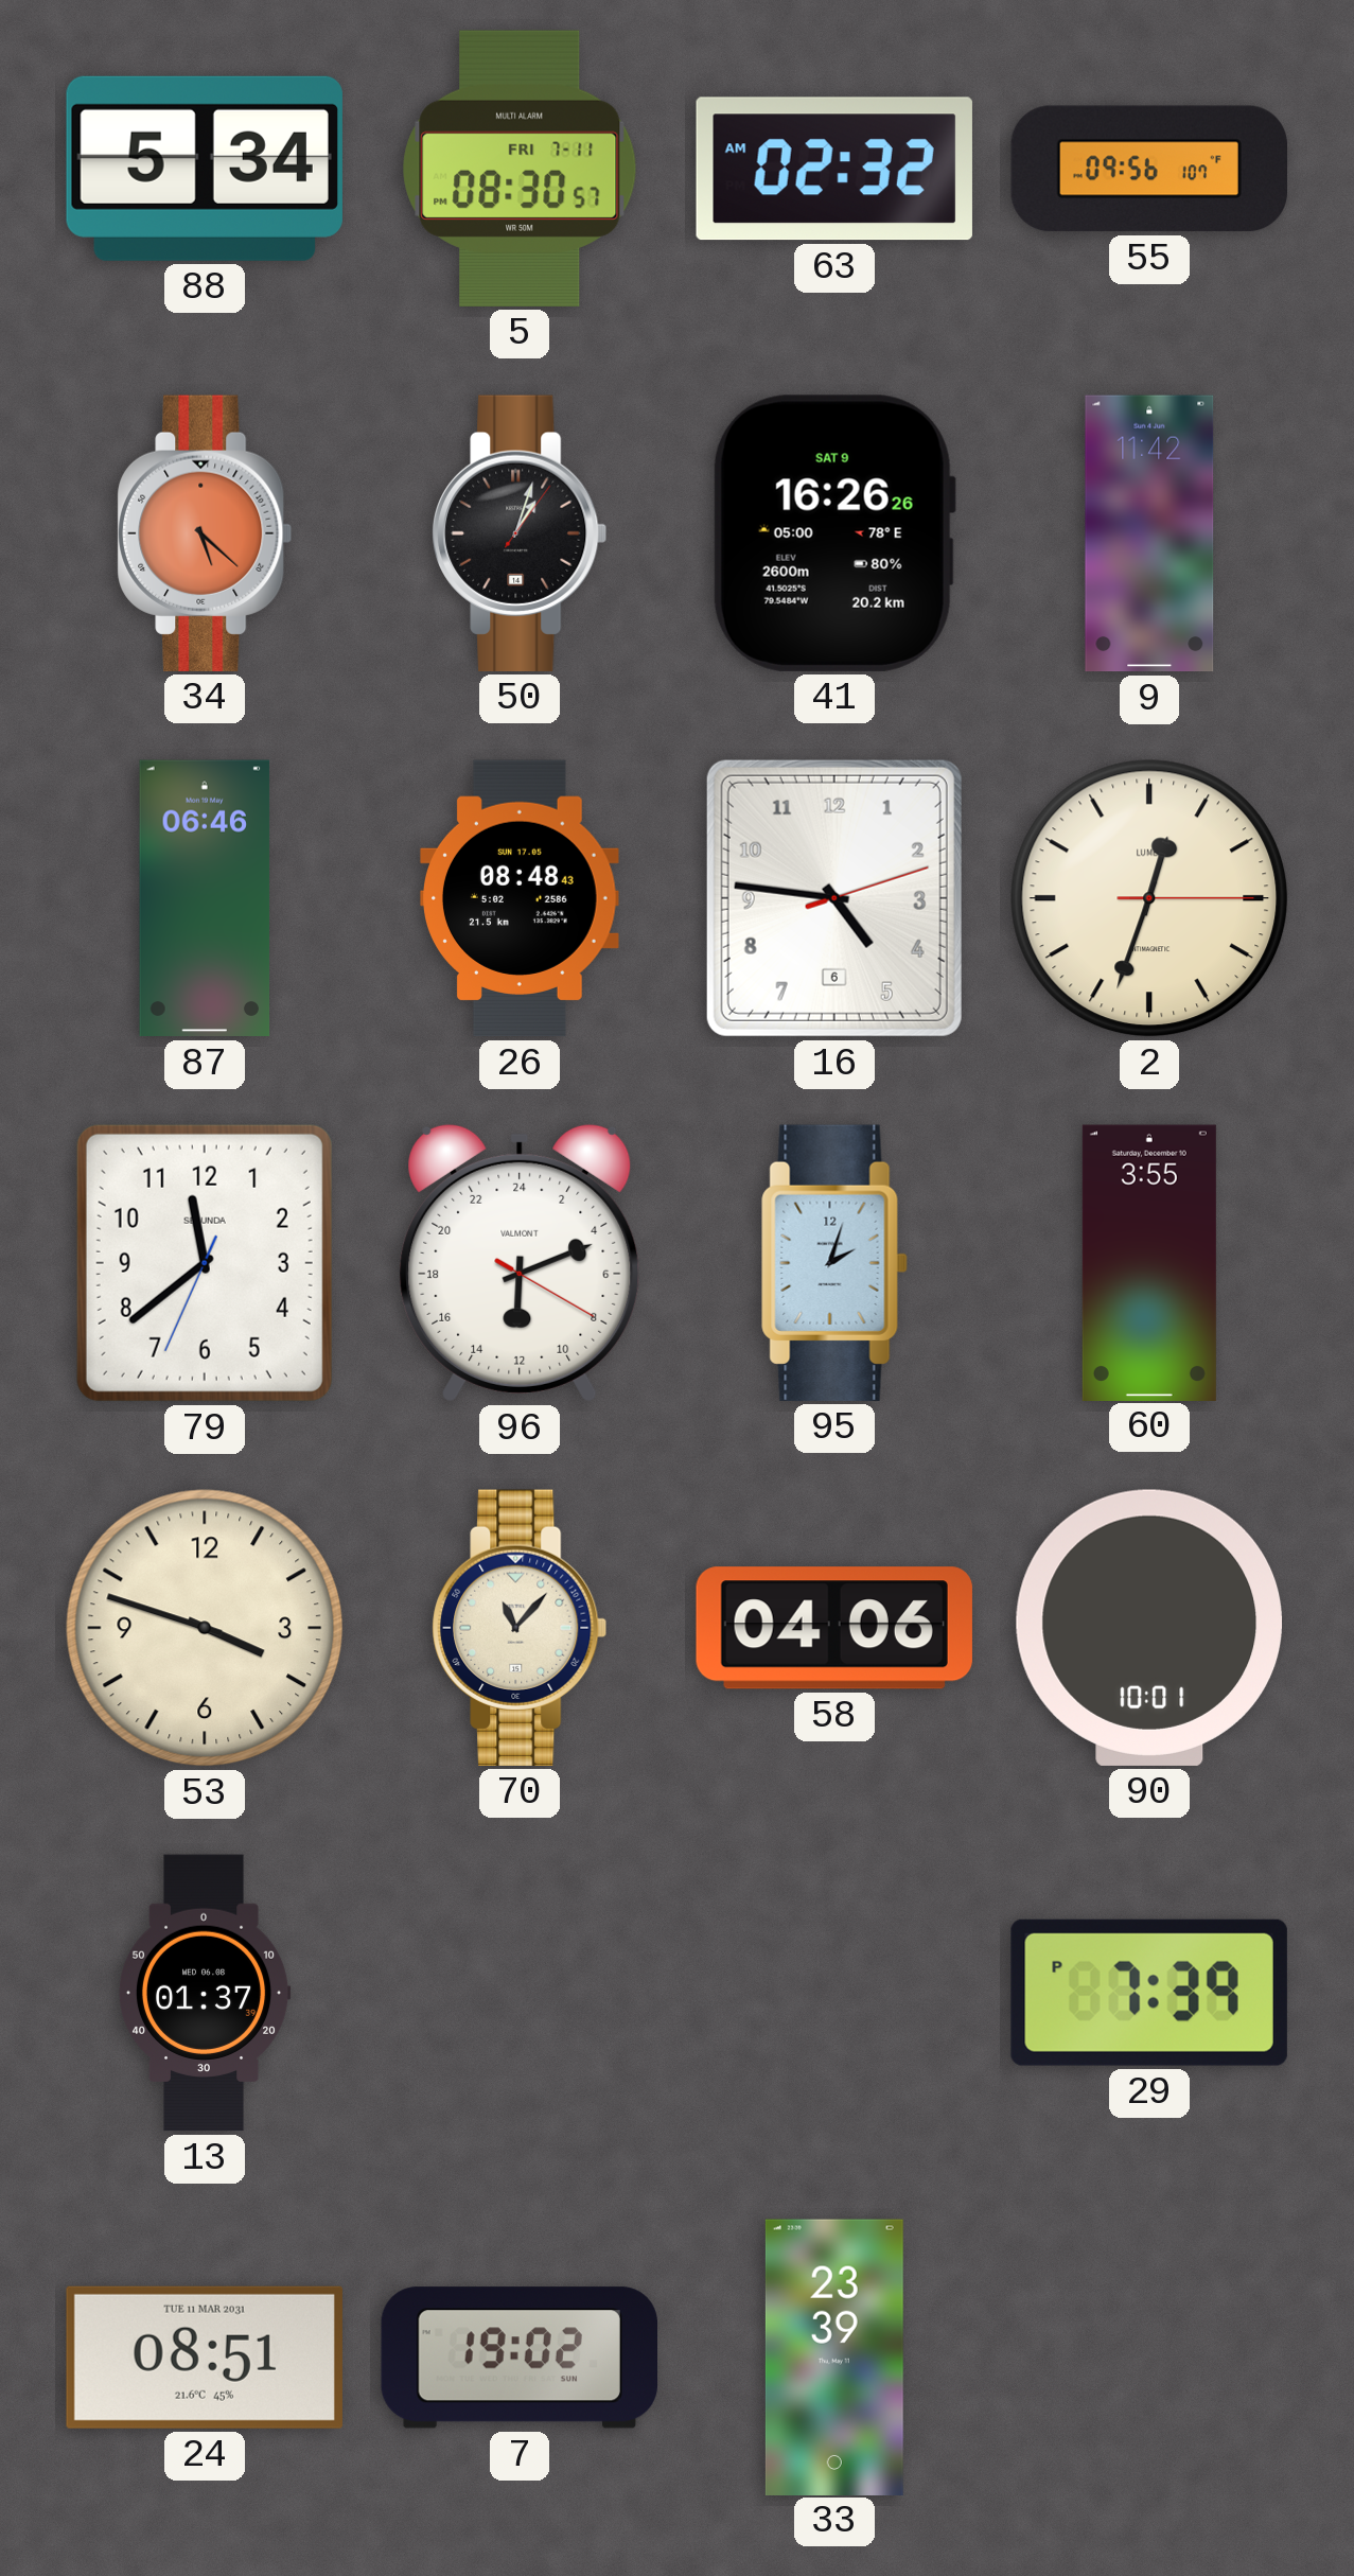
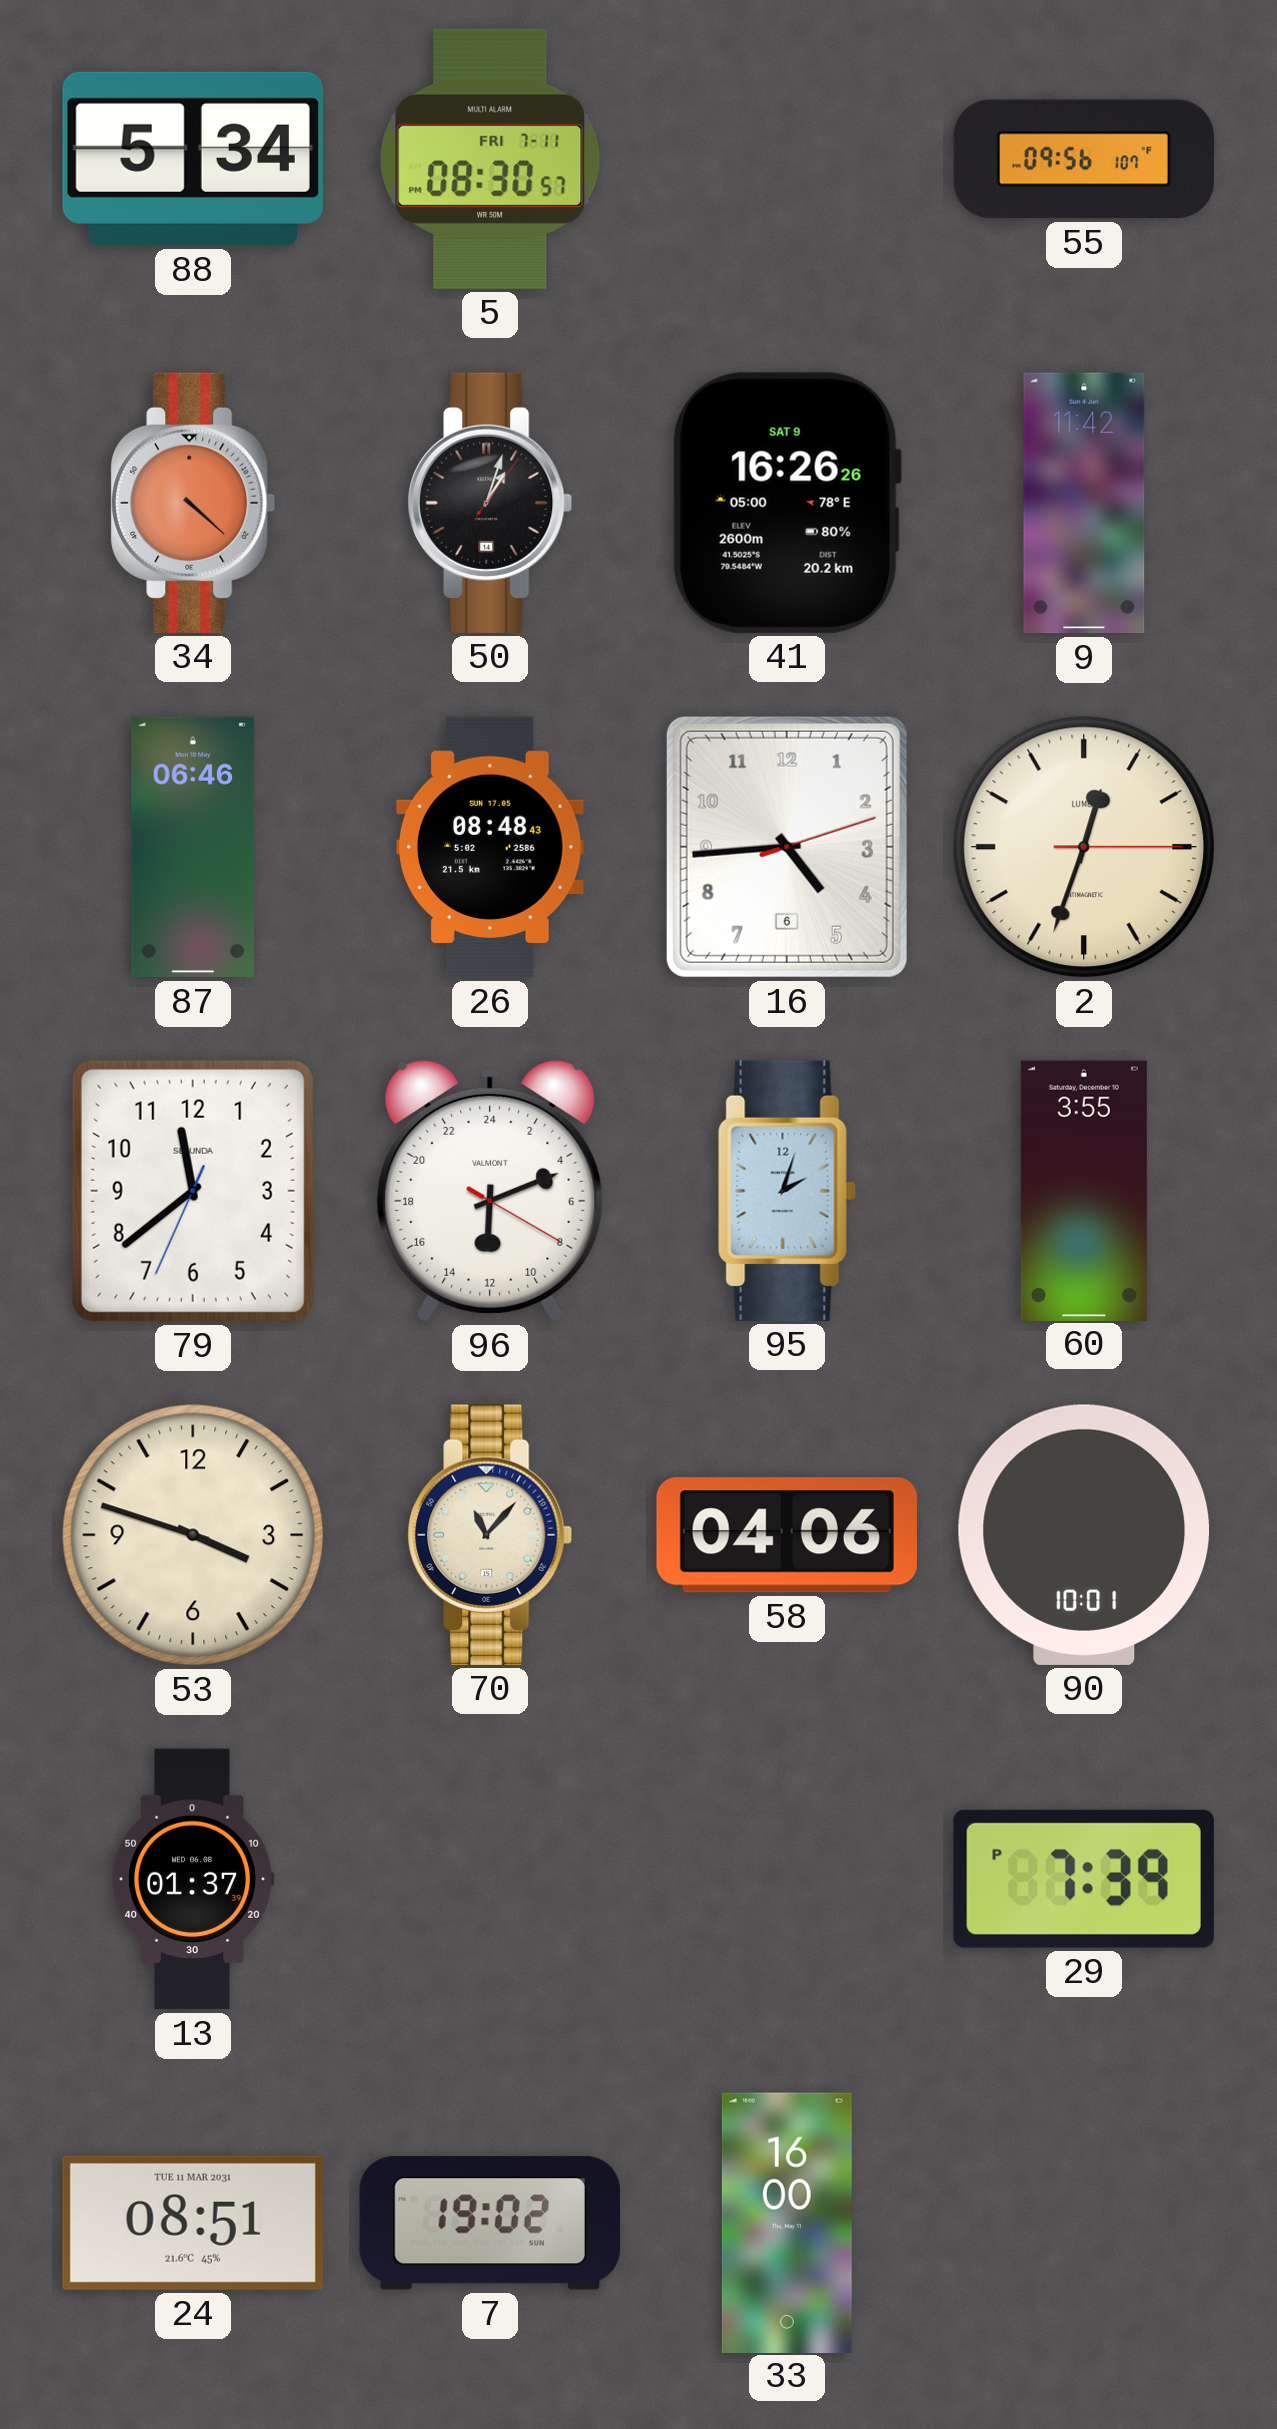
63: 02:32 -> none
34: 5:22 -> 4:22
16: 4:46 -> 4:44
33: 23:39 -> 16:00
